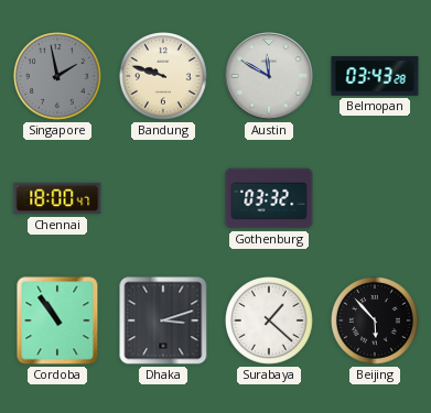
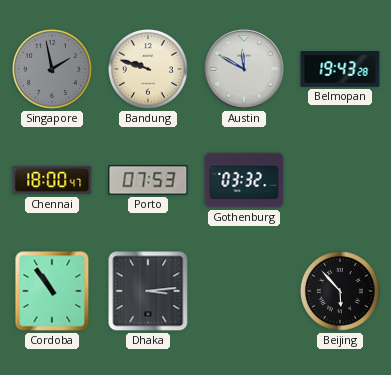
Belmopan: 03:43 -> 19:43
Porto: none -> 07:53
Dhaka: 3:12 -> 3:14
Surabaya: 1:22 -> none
